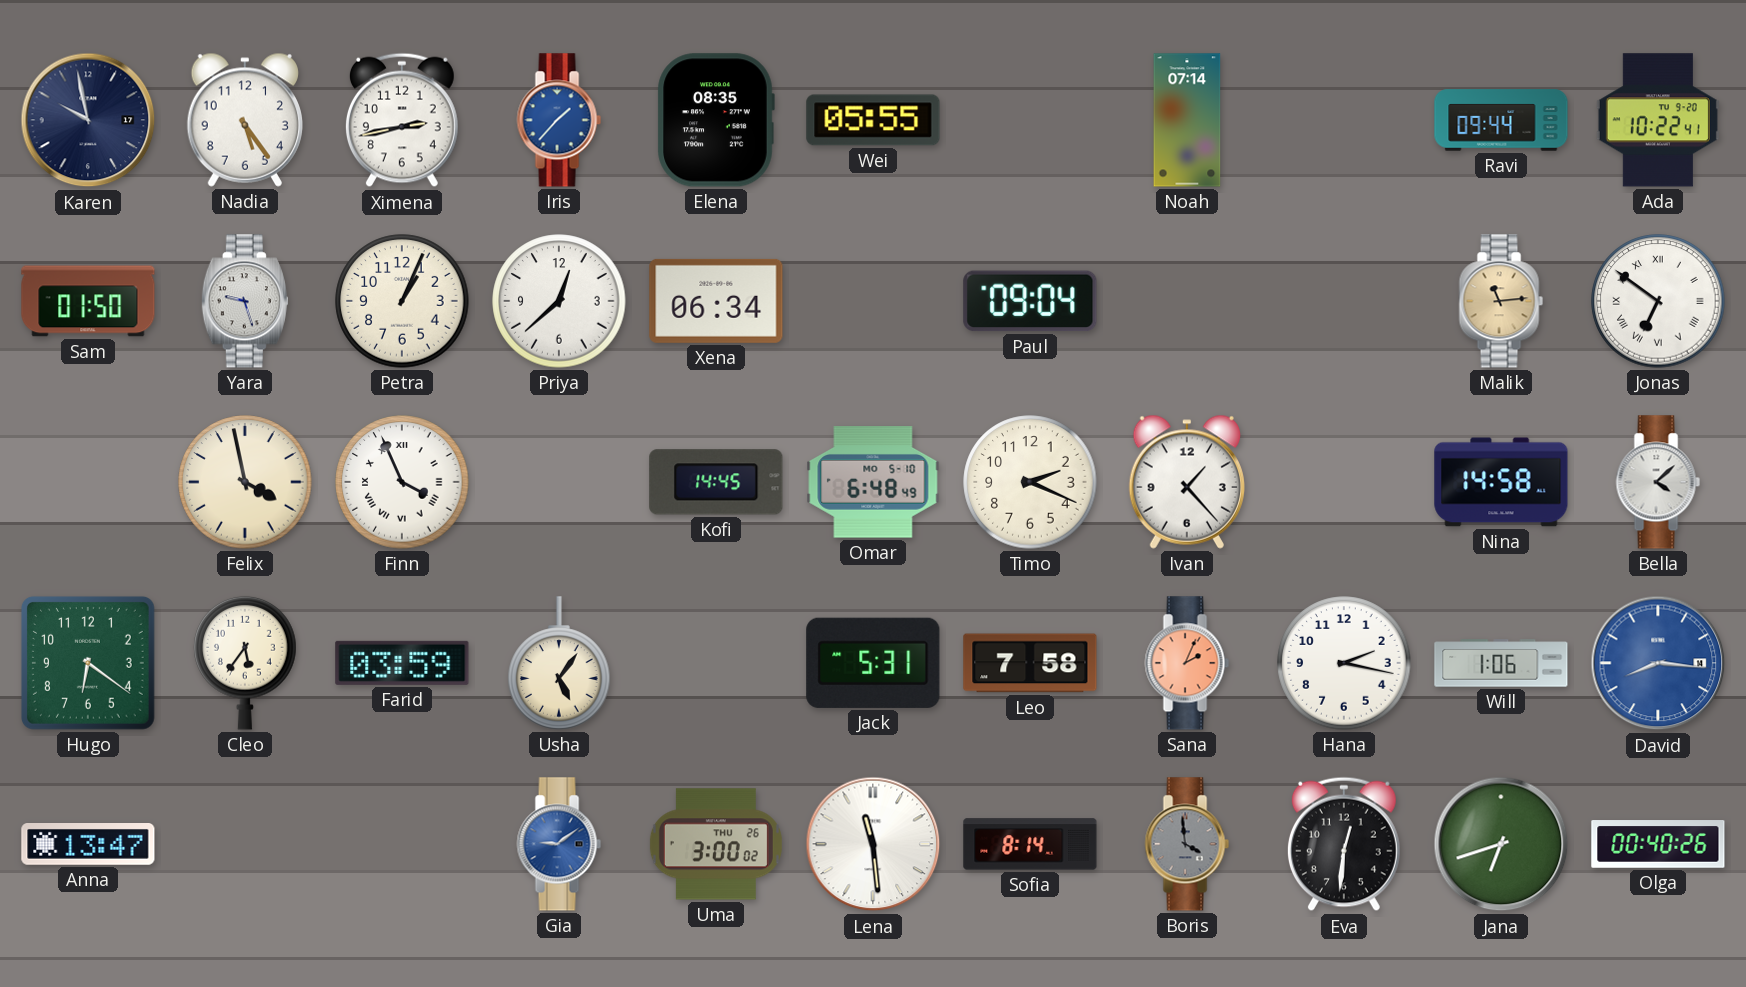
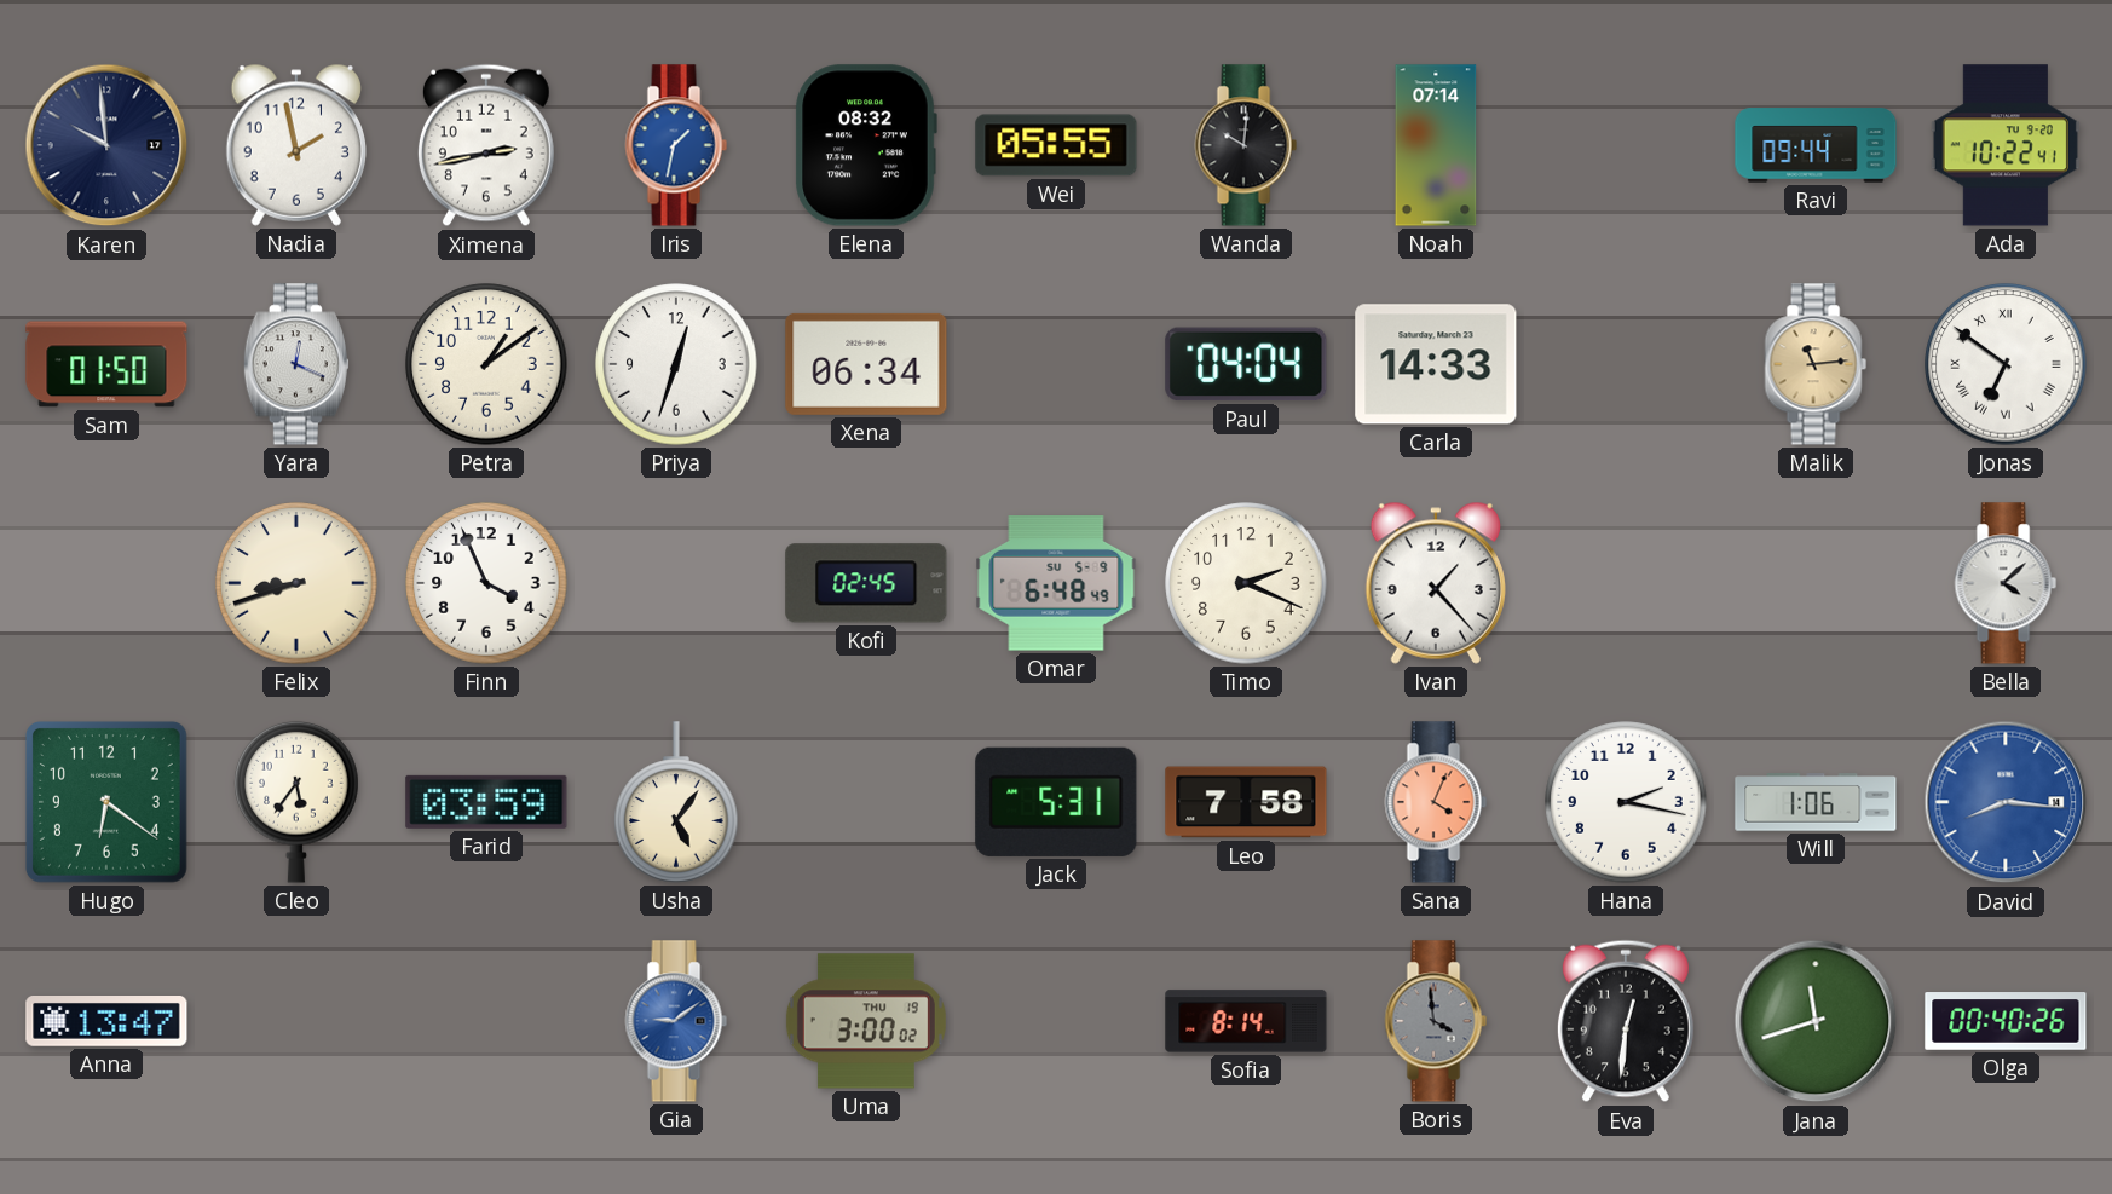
Karen: 9:58 -> 9:59
Nadia: 5:24 -> 1:58
Iris: 1:37 -> 1:32
Elena: 08:35 -> 08:32
Wanda: none -> 10:01
Yara: 9:27 -> 12:19
Petra: 1:04 -> 1:09
Priya: 12:38 -> 12:33
Paul: 09:04 -> 04:04
Carla: none -> 14:33
Felix: 3:58 -> 8:42
Finn numerals: Roman -> Arabic
Kofi: 14:45 -> 02:45
Omar date: MO 5-10 -> SU 5-9
Nina: 14:58 -> none
Sana: 2:04 -> 4:04
Uma date: THU 26 -> THU 19
Lena: 11:29 -> none
Jana: 6:42 -> 11:42
